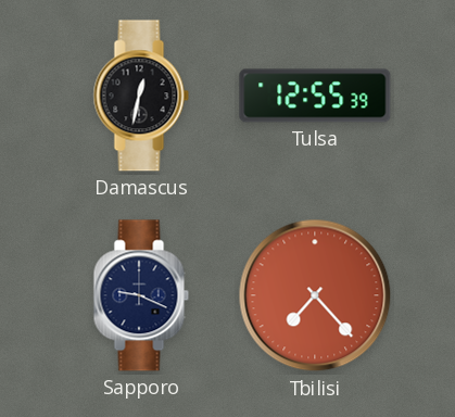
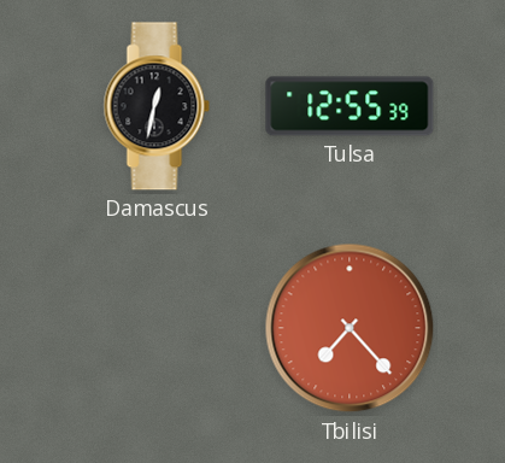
Sapporo: 9:19 -> none
